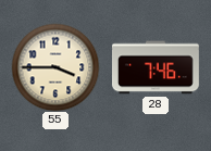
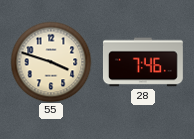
55: 3:45 -> 3:48
